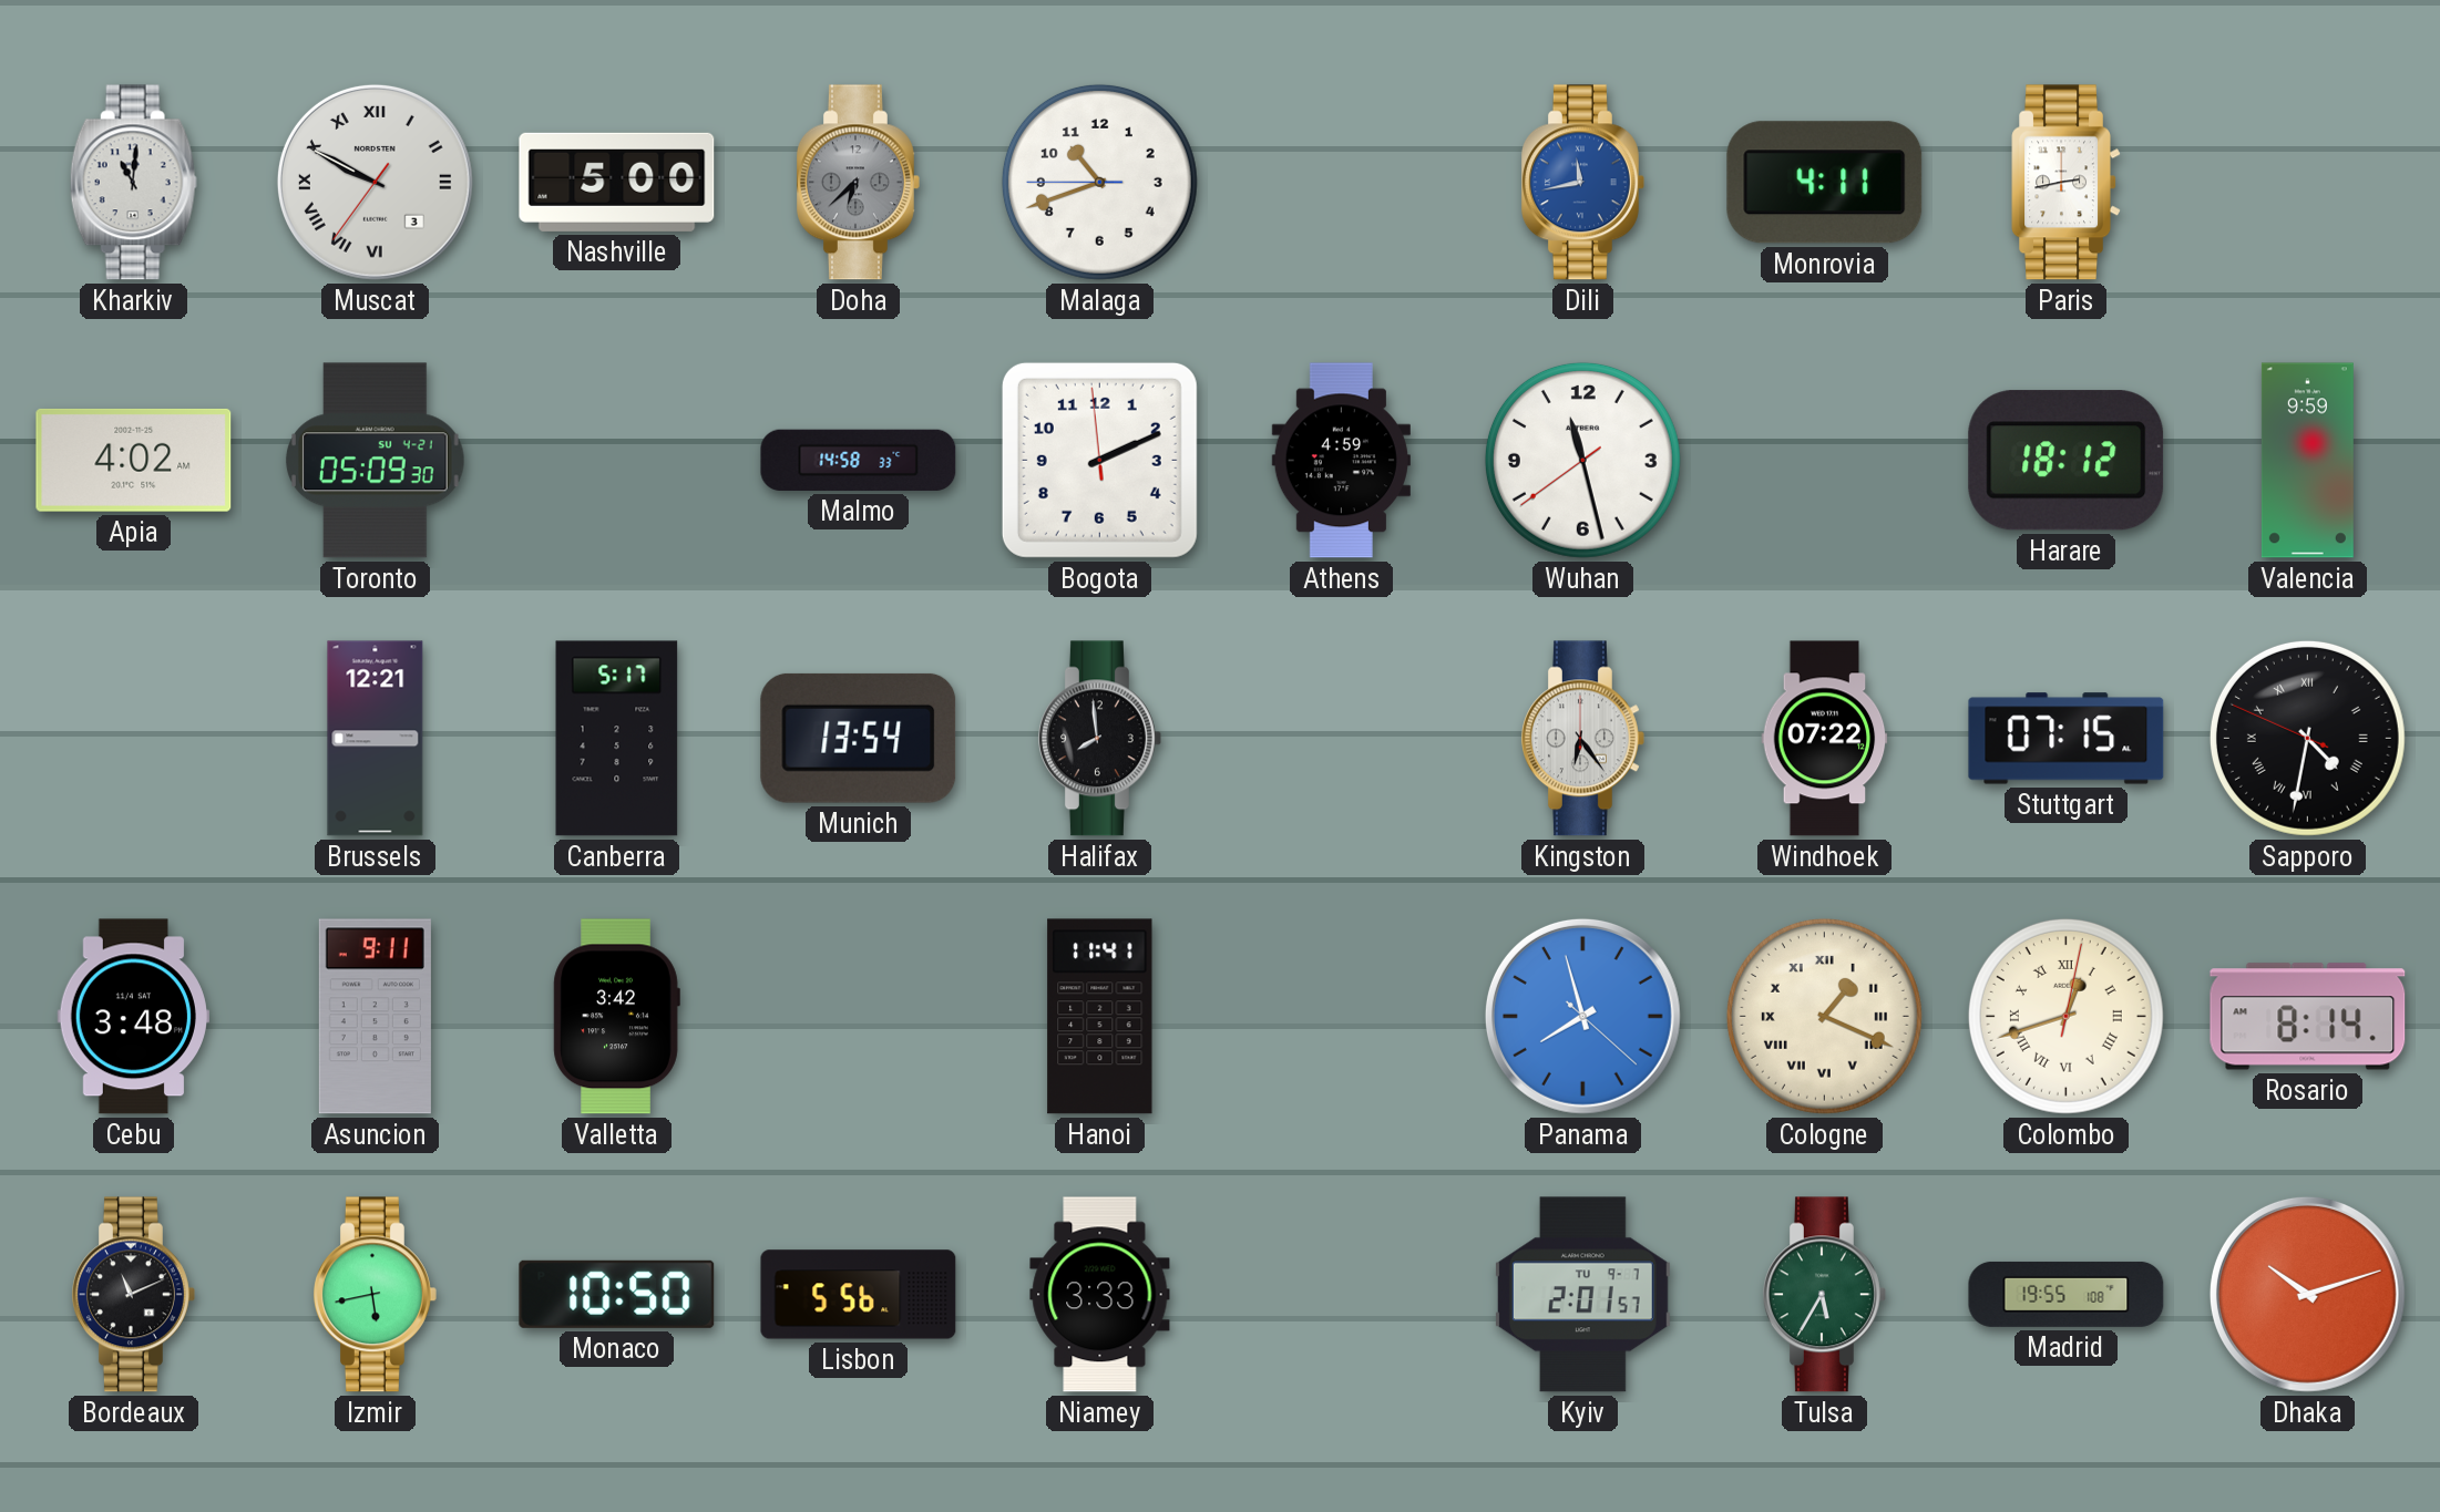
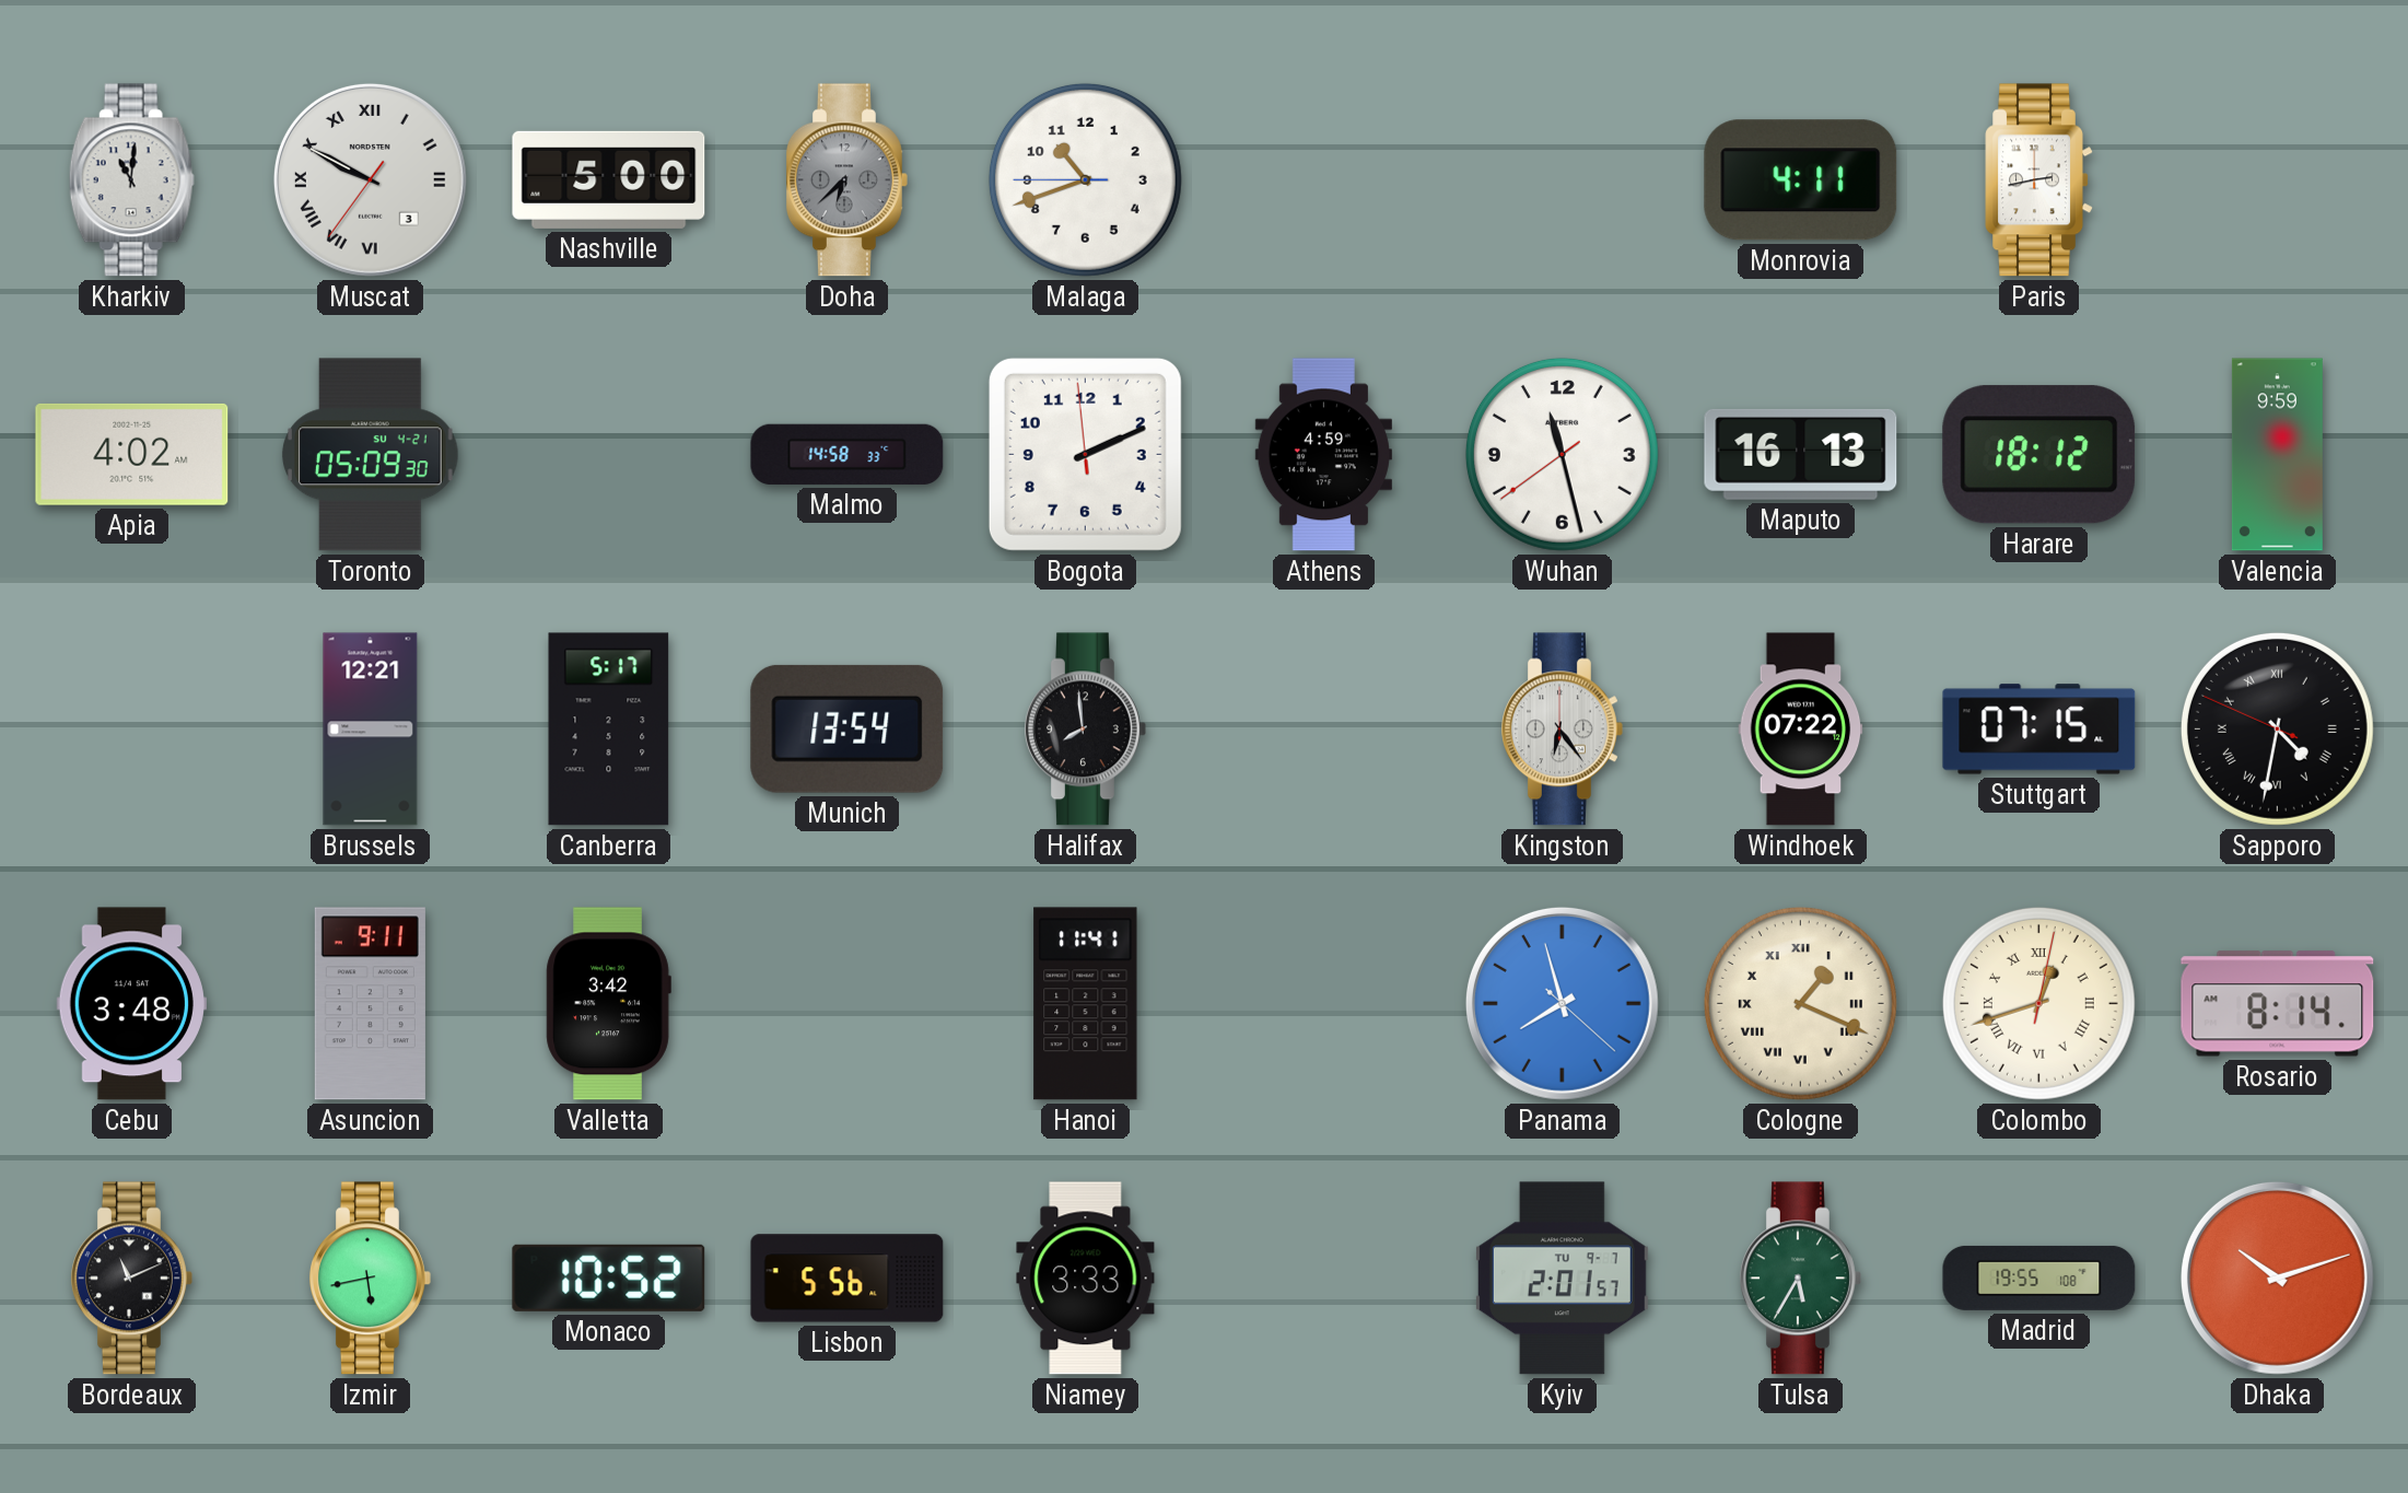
Dili: 11:43 -> none
Maputo: none -> 16:13
Monaco: 10:50 -> 10:52
